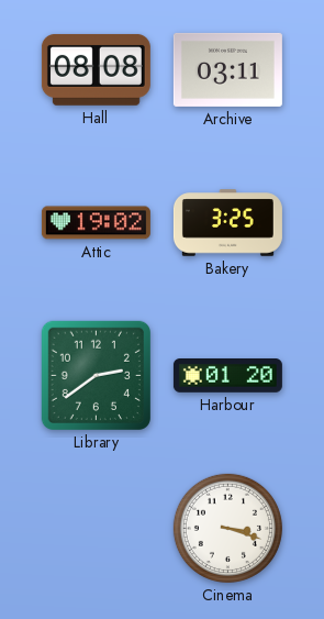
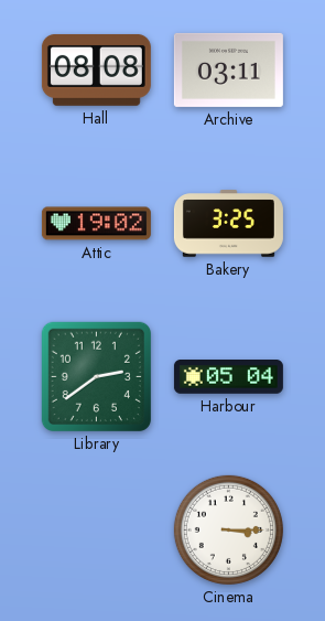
Harbour: 01:20 -> 05:04
Cinema: 3:18 -> 3:15
